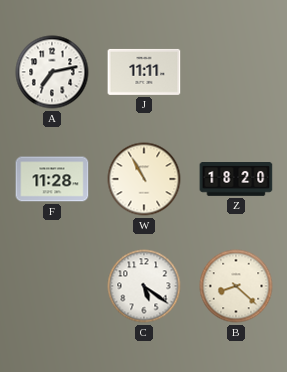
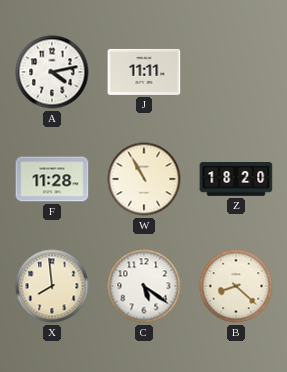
A: 7:13 -> 4:13
X: none -> 7:59
